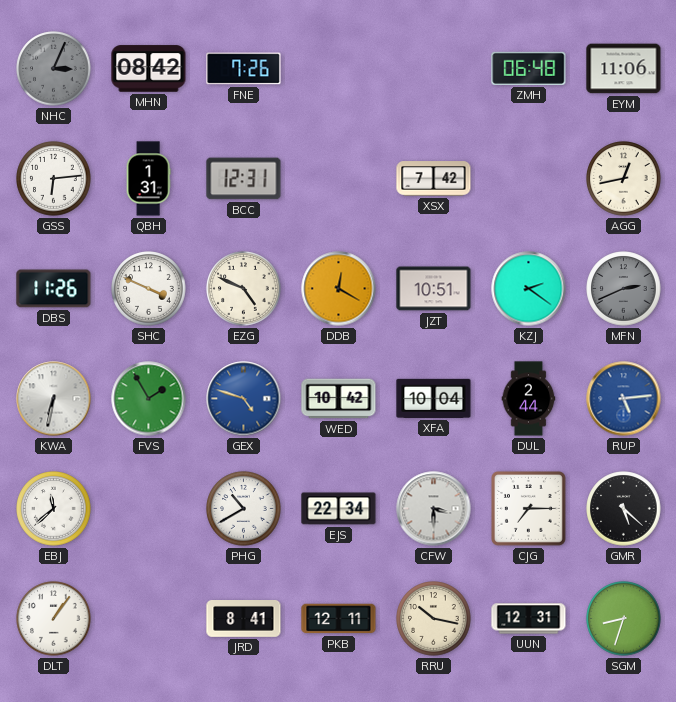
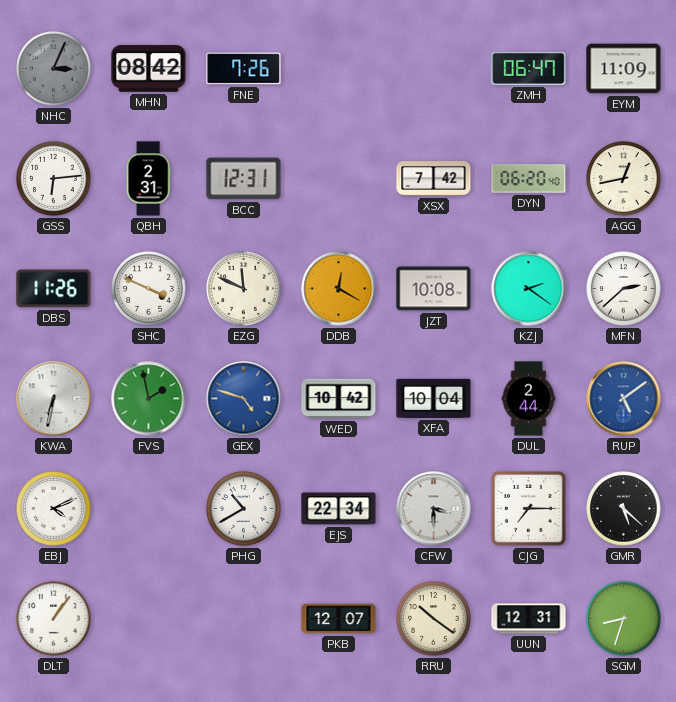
ZMH: 06:48 -> 06:47
EYM: 11:06 -> 11:09
QBH: 1:31 -> 2:31
DYN: none -> 06:20
EZG: 4:49 -> 11:49
JZT: 10:51 -> 10:08
MFN: 2:41 -> 2:38
MFN dial: grey -> white
FVS: 1:55 -> 1:58
RUP: 5:14 -> 5:09
EBJ: 11:38 -> 4:11
JRD: 8:41 -> none
PKB: 12:11 -> 12:07
RRU: 10:17 -> 10:21
